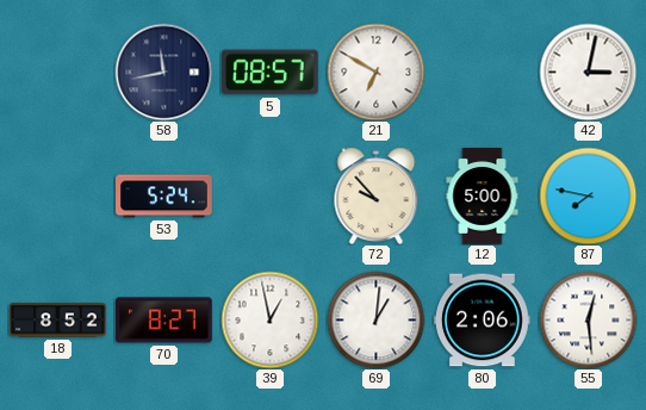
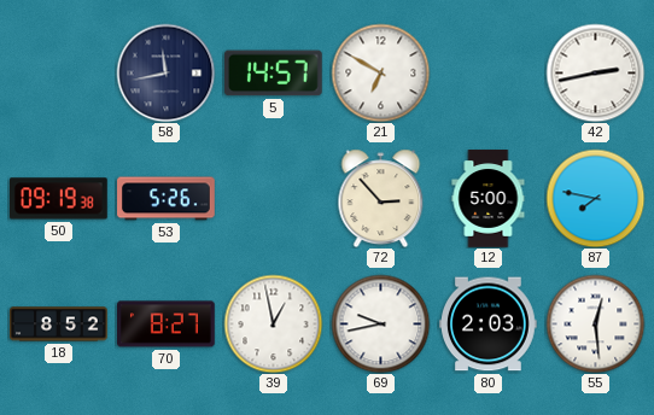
5: 08:57 -> 14:57
42: 3:02 -> 2:43
50: none -> 09:19
53: 5:24 -> 5:26
72: 9:53 -> 2:53
69: 1:01 -> 9:43
80: 2:06 -> 2:03
